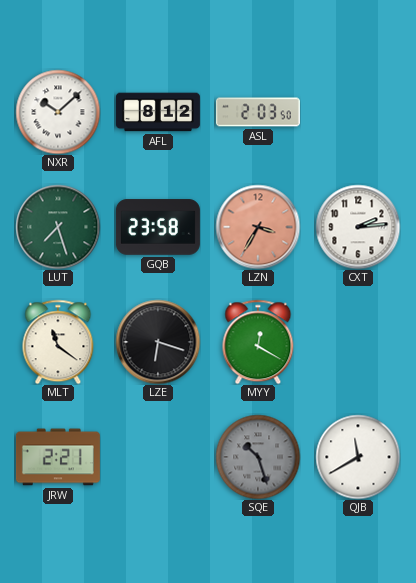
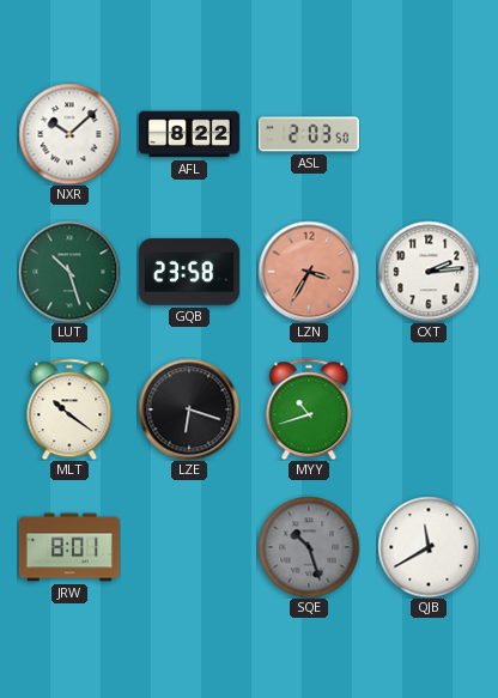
AFL: 8:12 -> 8:22
LUT: 7:27 -> 10:27
MLT: 11:21 -> 10:21
MYY: 12:20 -> 10:42
JRW: 2:21 -> 8:01
